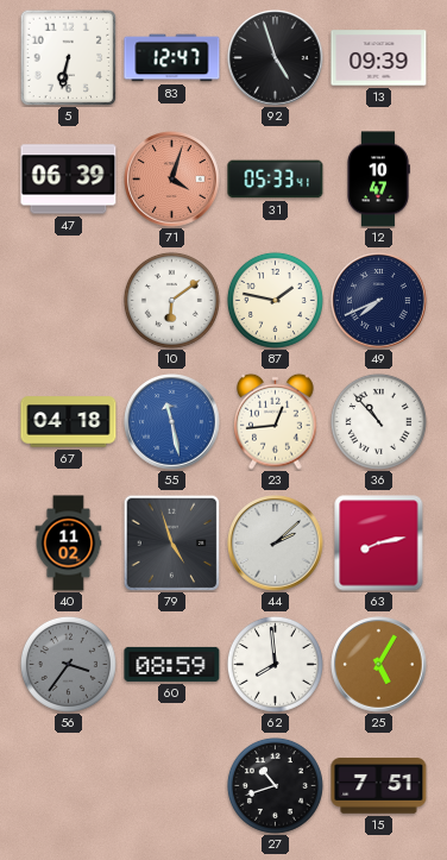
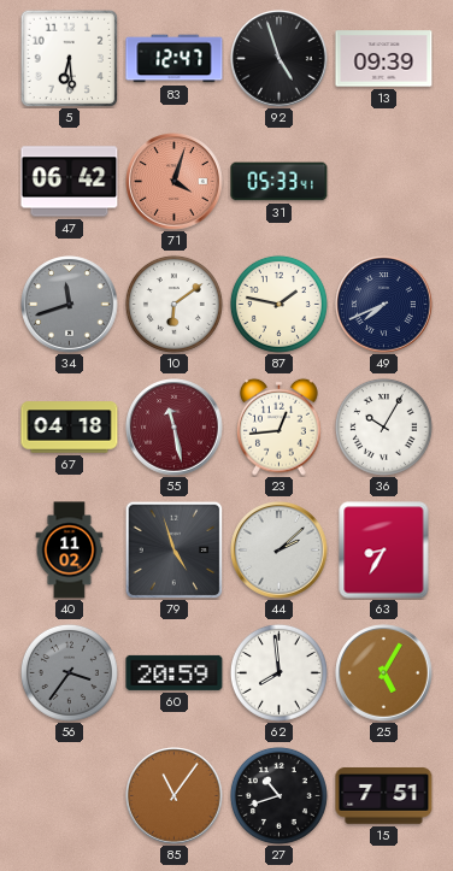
5: 6:32 -> 6:29
47: 06:39 -> 06:42
12: 10:47 -> none
34: none -> 11:42
55 dial: blue -> burgundy
36: 10:53 -> 10:05
63: 8:13 -> 8:35
60: 08:59 -> 20:59
85: none -> 11:06
